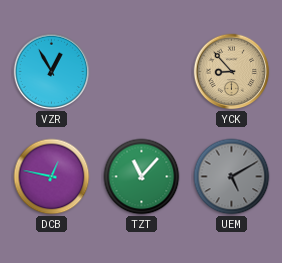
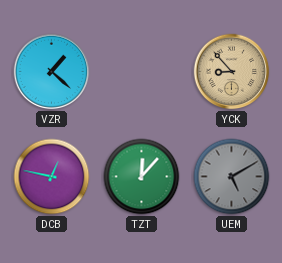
VZR: 12:55 -> 1:22
TZT: 11:07 -> 12:07
